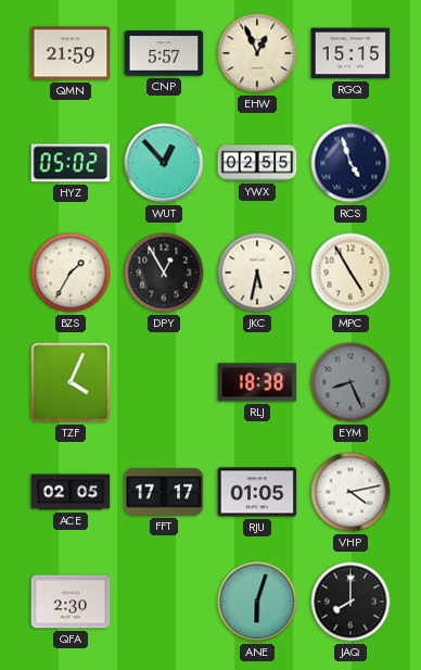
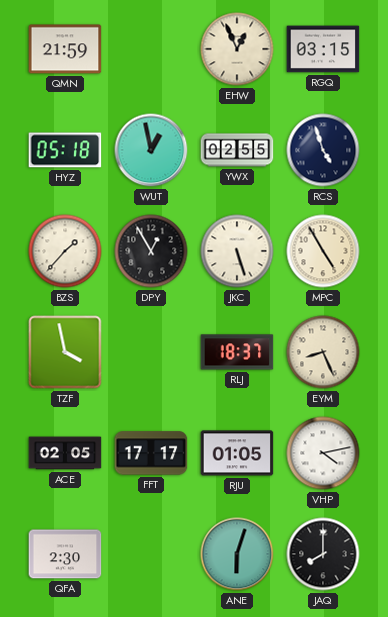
CNP: 5:57 -> none
RGQ: 15:15 -> 03:15
HYZ: 05:02 -> 05:18
WUT: 12:53 -> 12:58
BZS: 1:35 -> 1:37
JKC: 5:32 -> 5:27
TZF: 4:04 -> 3:58
RLJ: 18:38 -> 18:37
EYM dial: grey -> cream
